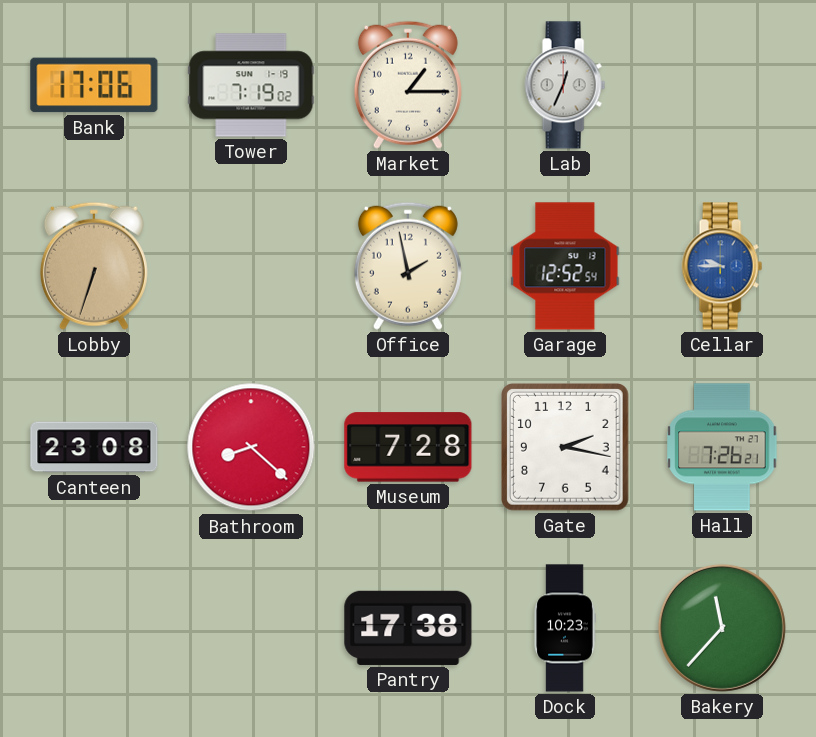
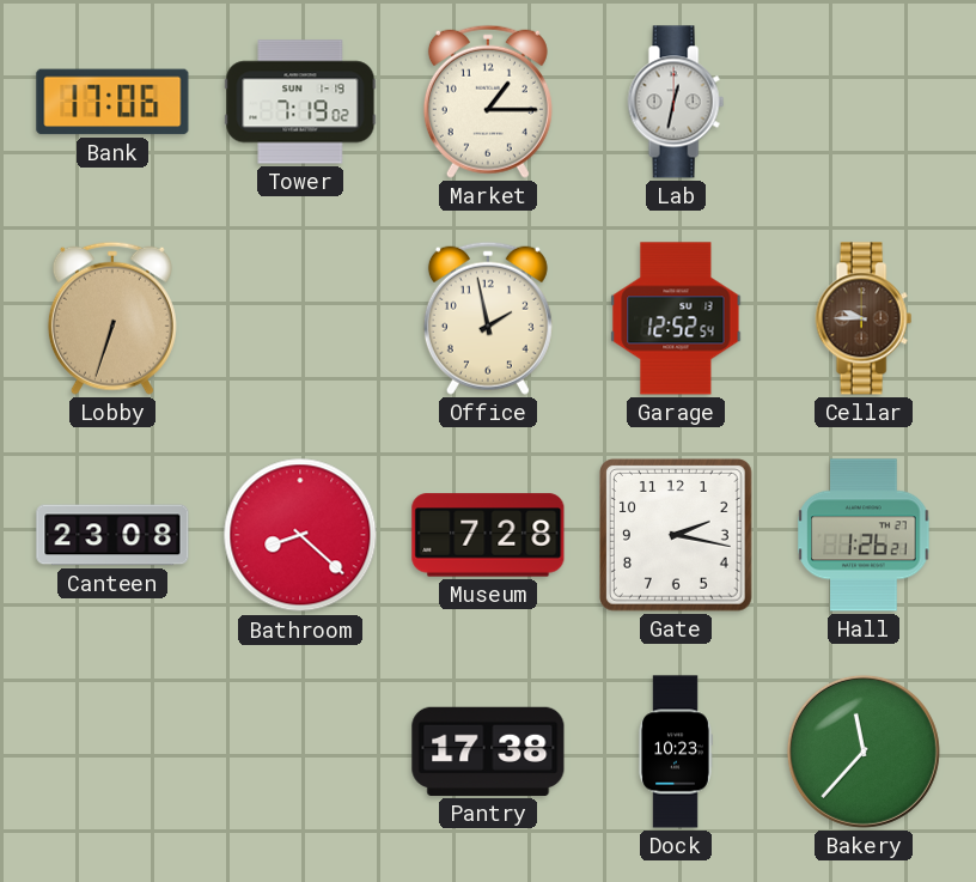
Lab: 12:34 -> 12:32
Cellar dial: blue -> brown
Hall: 7:26 -> 1:26
